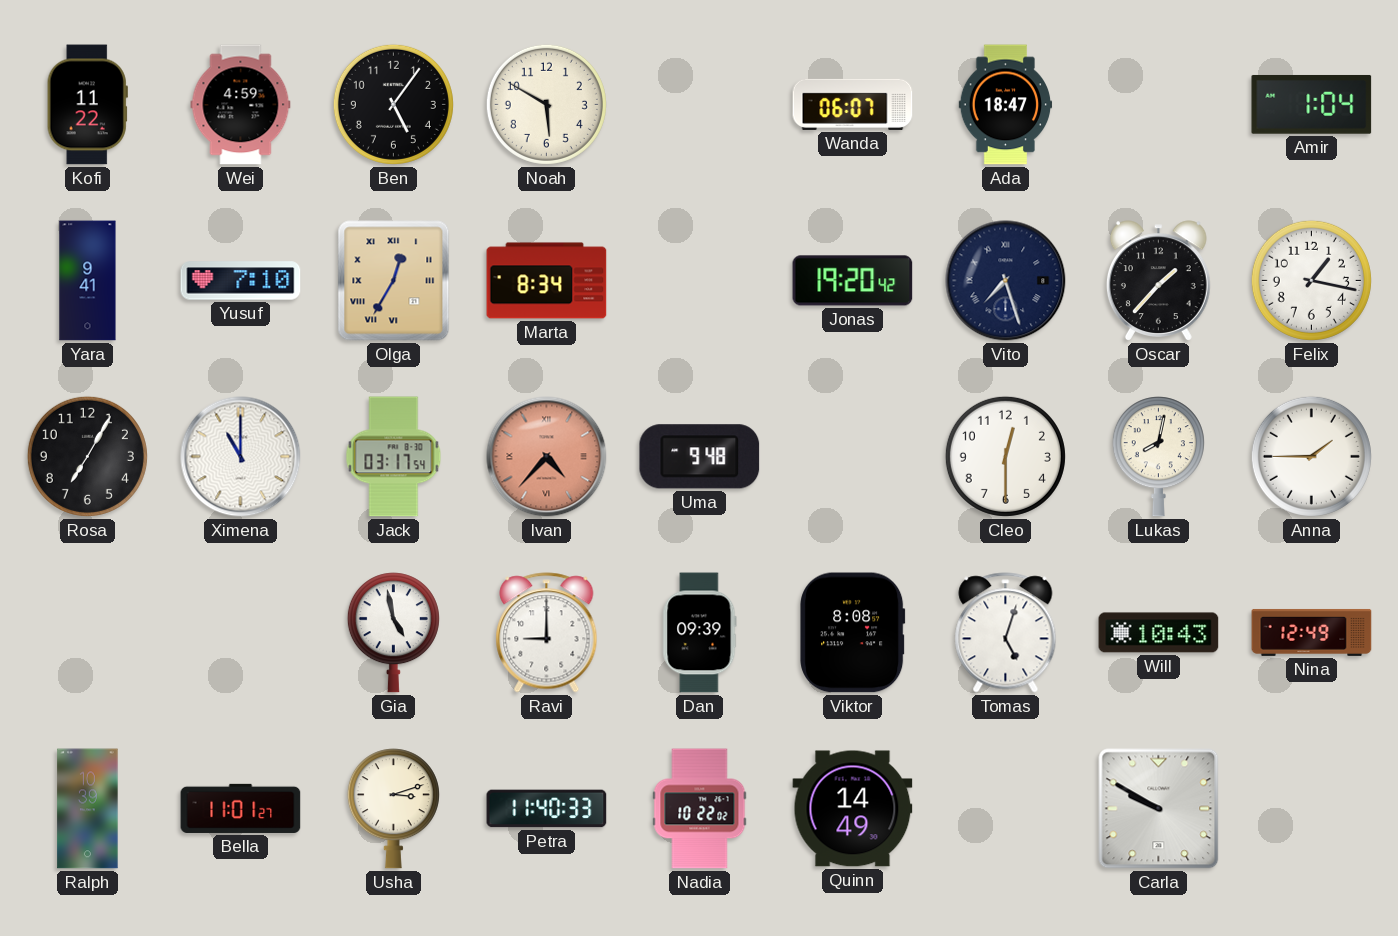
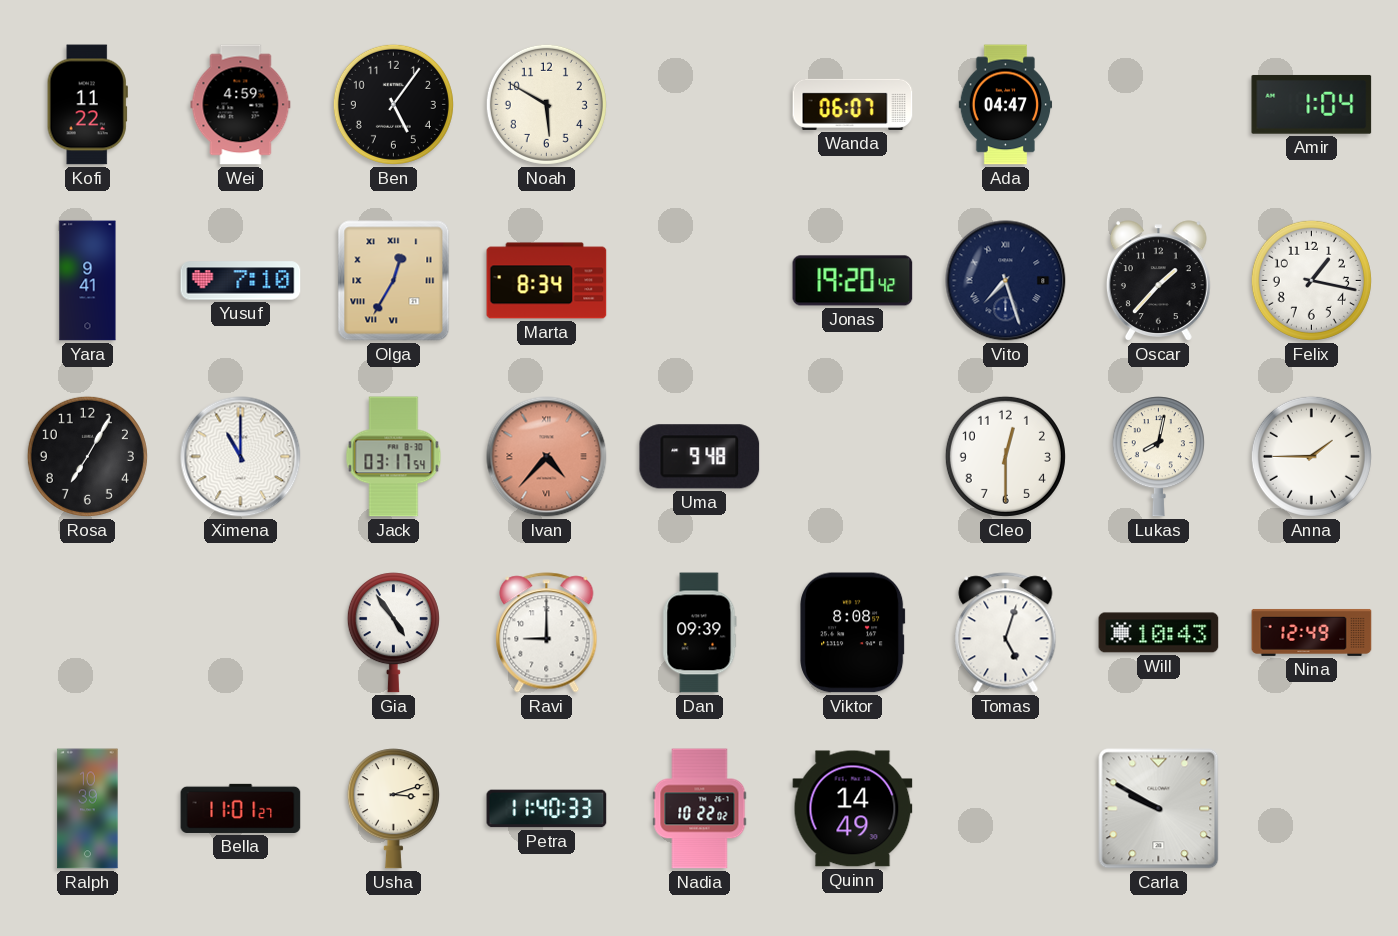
Ada: 18:47 -> 04:47
Gia: 4:58 -> 4:54
